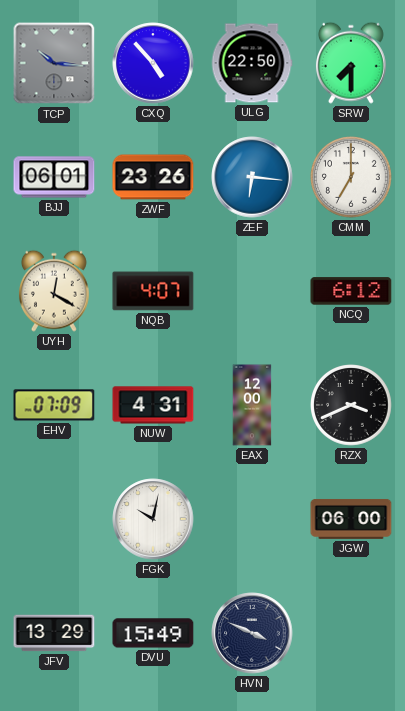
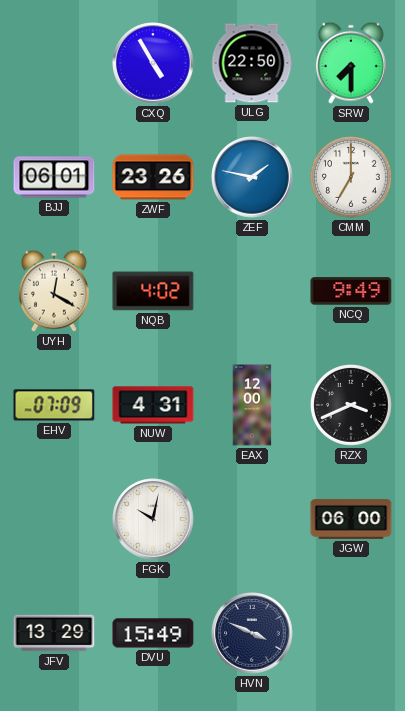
TCP: 10:16 -> none
CXQ: 4:53 -> 4:55
ZEF: 6:16 -> 1:47
NQB: 4:07 -> 4:02
NCQ: 6:12 -> 9:49
